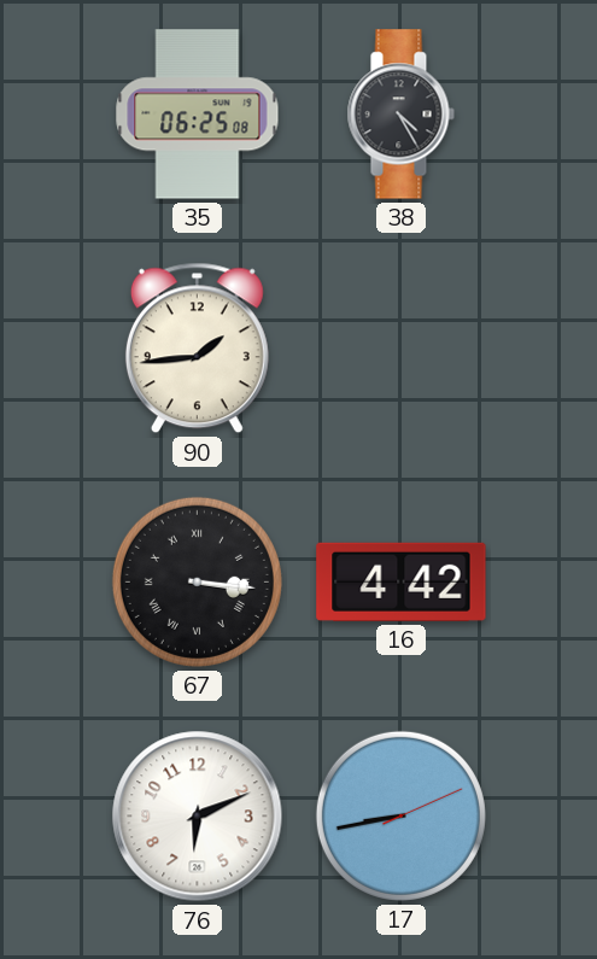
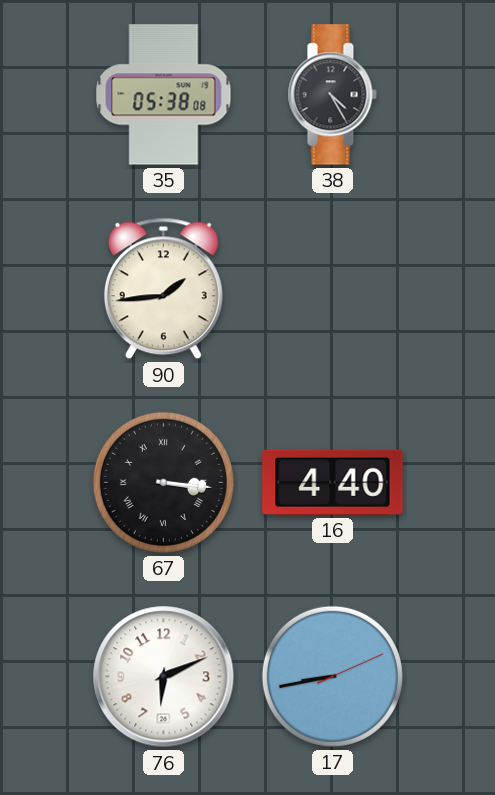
35: 06:25 -> 05:38
16: 4:42 -> 4:40
